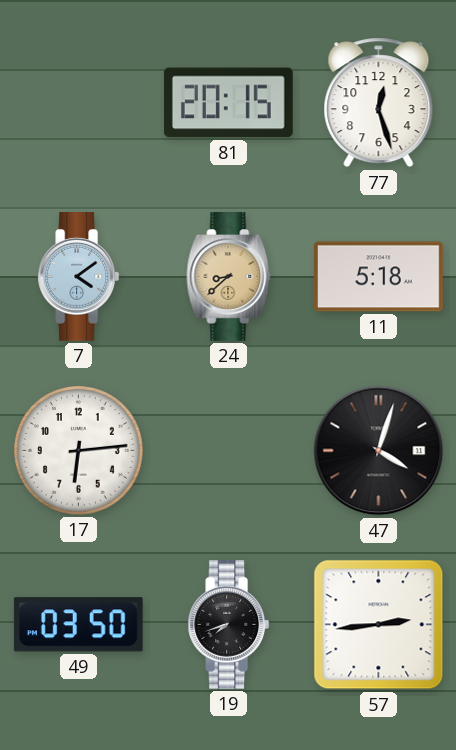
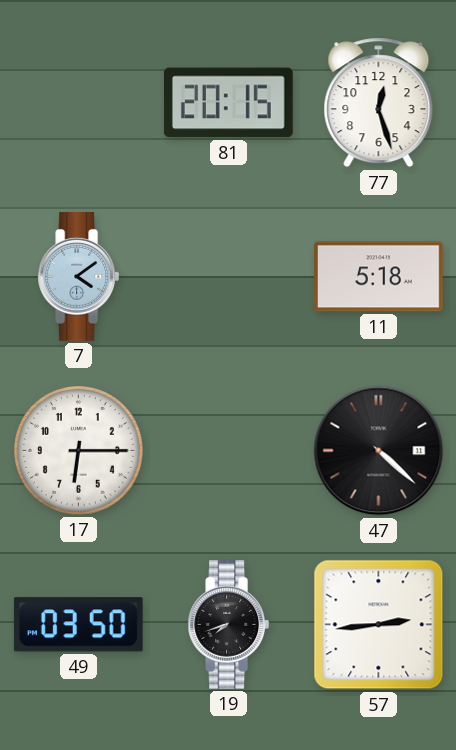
24: 8:38 -> none
17: 6:14 -> 6:15
47: 4:03 -> 4:22
